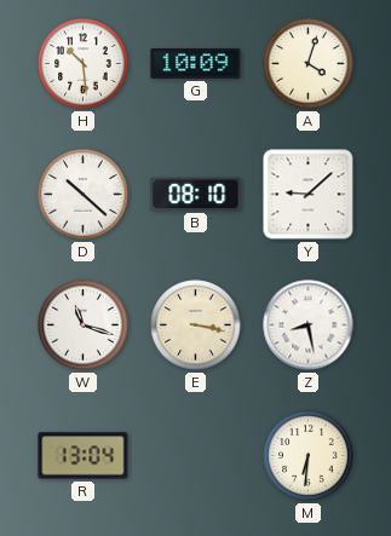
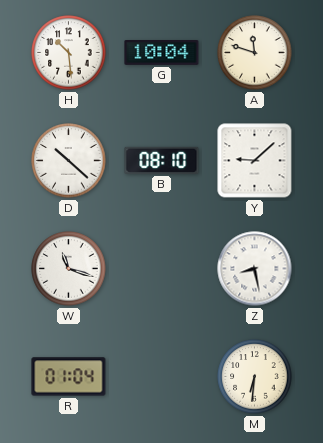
G: 10:09 -> 10:04
A: 4:03 -> 11:48
E: 3:17 -> none
R: 13:04 -> 01:04
